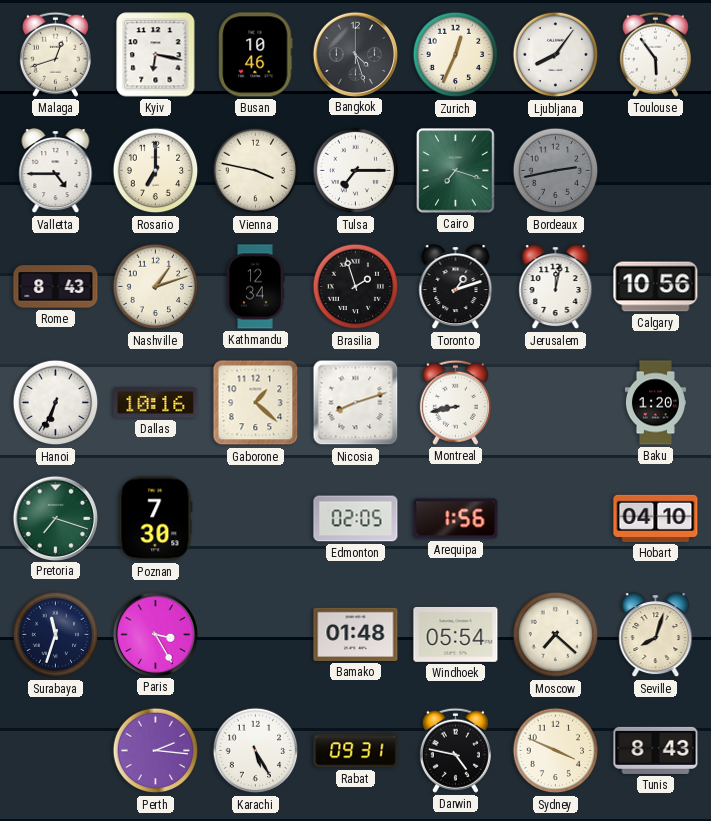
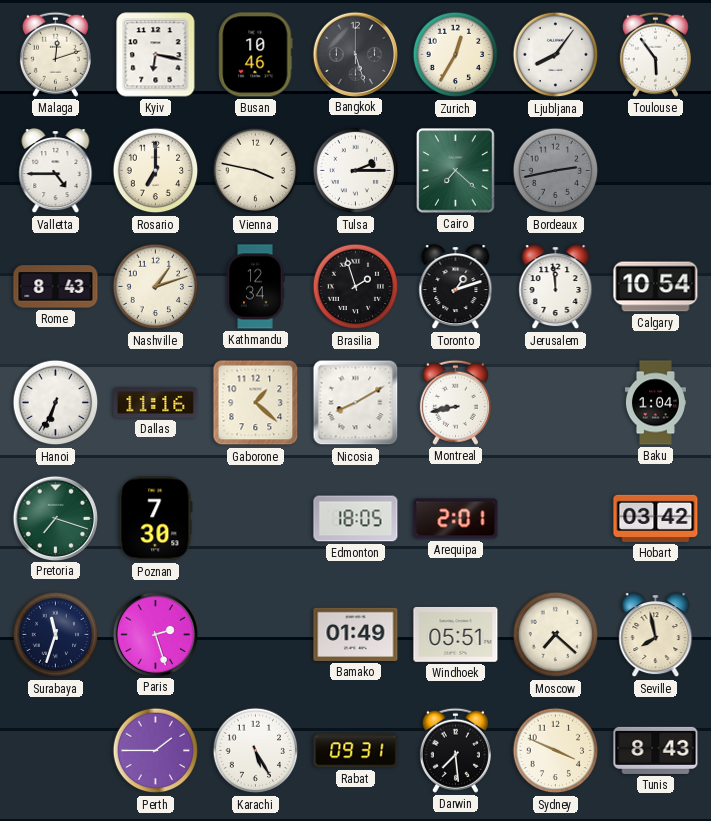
Malaga: 12:42 -> 12:12
Bangkok: 4:27 -> 5:27
Zurich: 12:34 -> 12:35
Tulsa: 7:15 -> 2:15
Cairo: 7:18 -> 7:22
Jerusalem: 12:02 -> 11:59
Calgary: 10:56 -> 10:54
Dallas: 10:16 -> 11:16
Nicosia: 8:12 -> 8:10
Baku: 1:20 -> 1:04
Edmonton: 02:05 -> 18:05
Arequipa: 1:56 -> 2:01
Hobart: 04:10 -> 03:42
Paris: 3:25 -> 2:27
Bamako: 01:48 -> 01:49
Windhoek: 05:54 -> 05:51
Seville: 8:03 -> 7:58
Perth: 2:16 -> 1:45
Darwin: 4:47 -> 7:29
